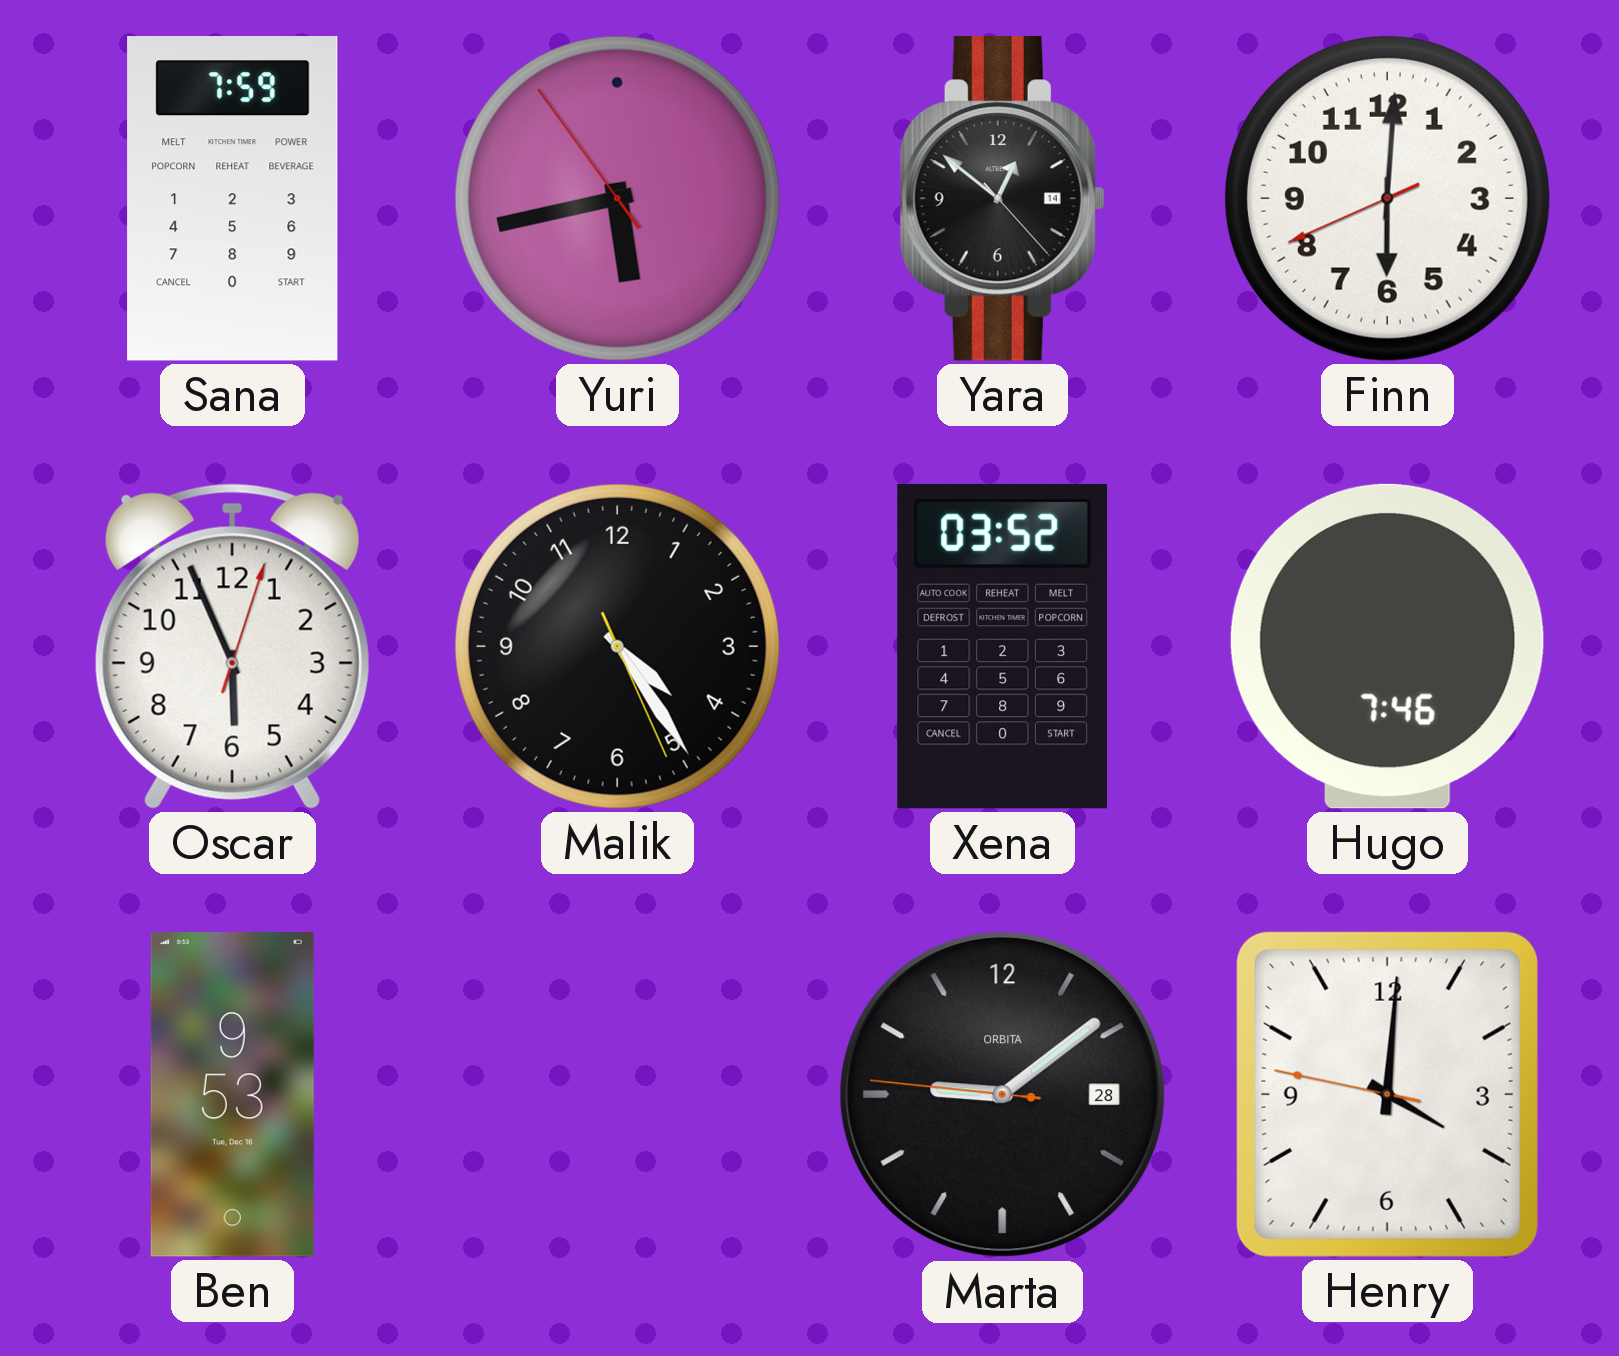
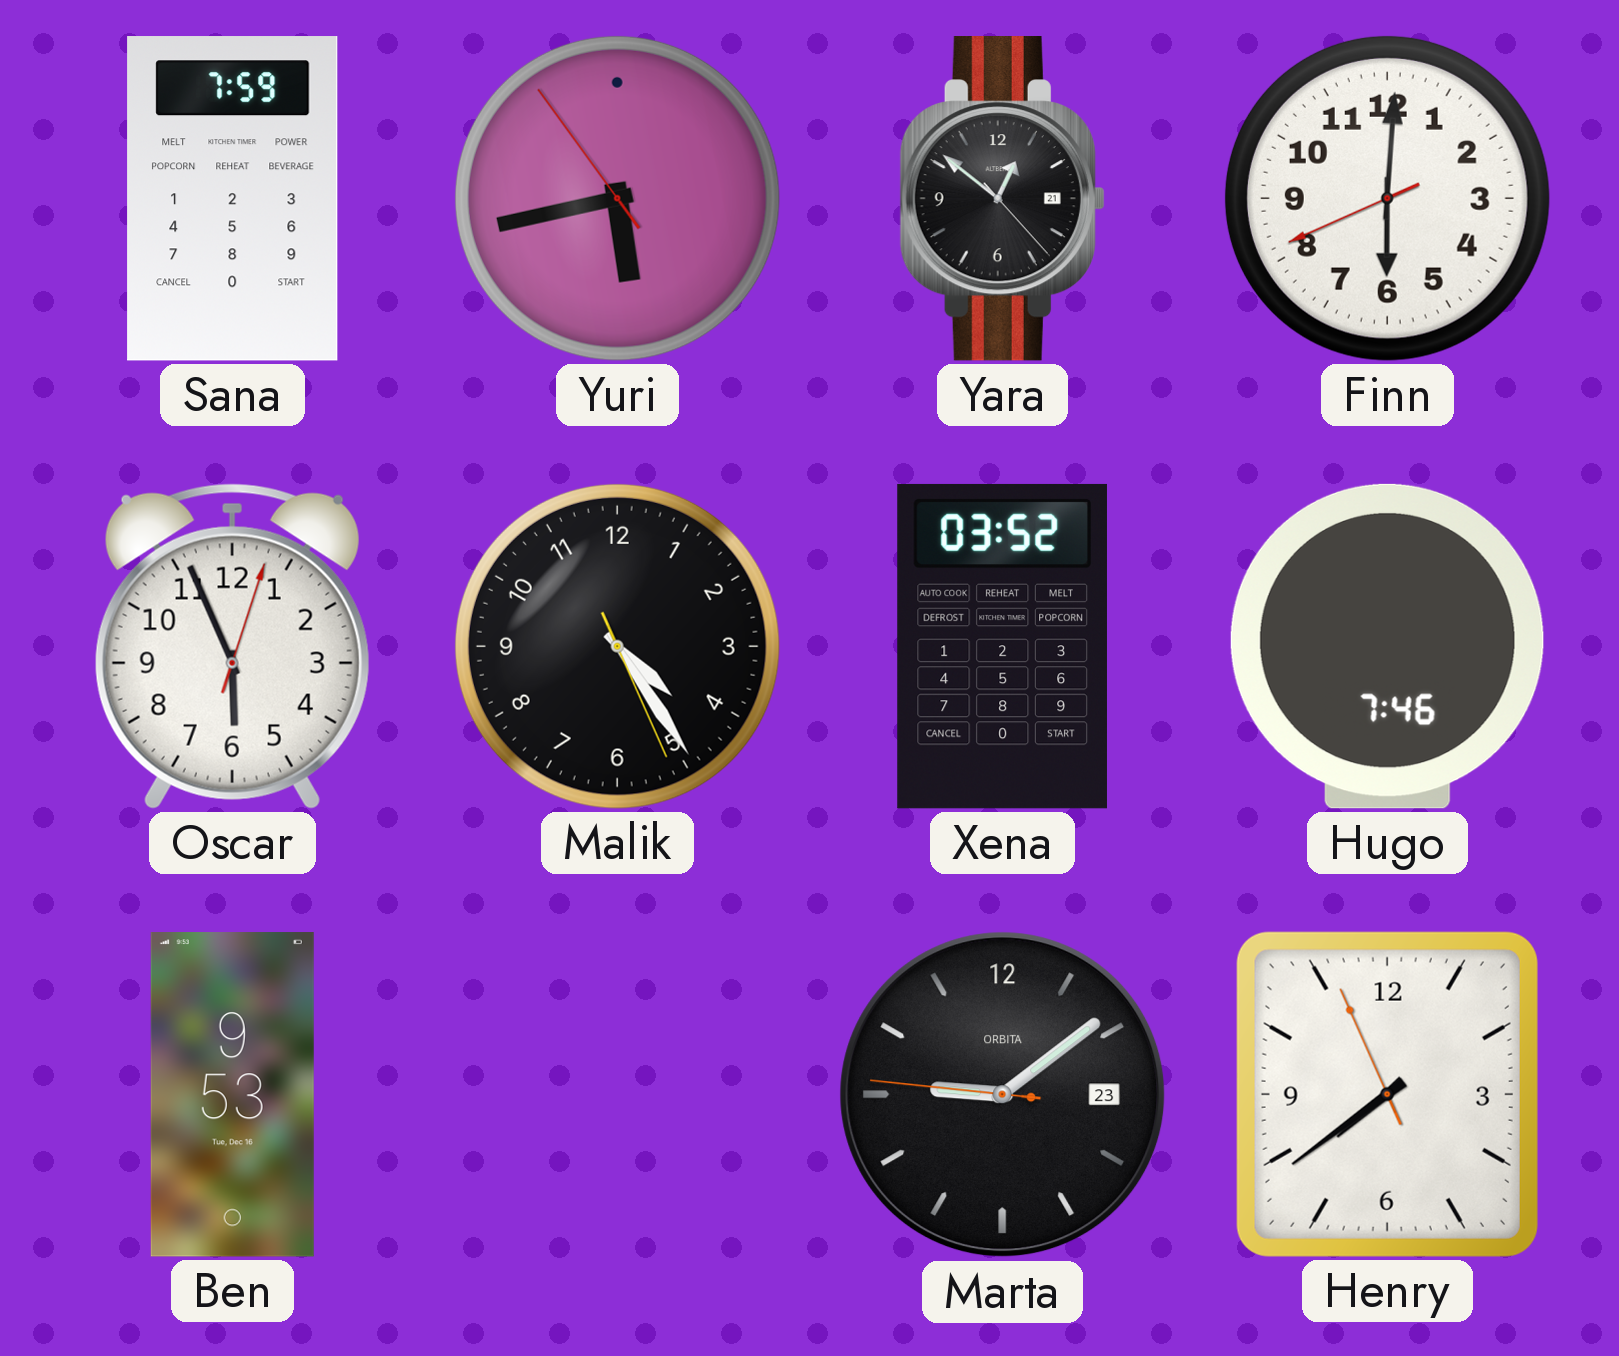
Yara date: 14 -> 21
Marta date: 28 -> 23
Henry: 4:00 -> 7:38
